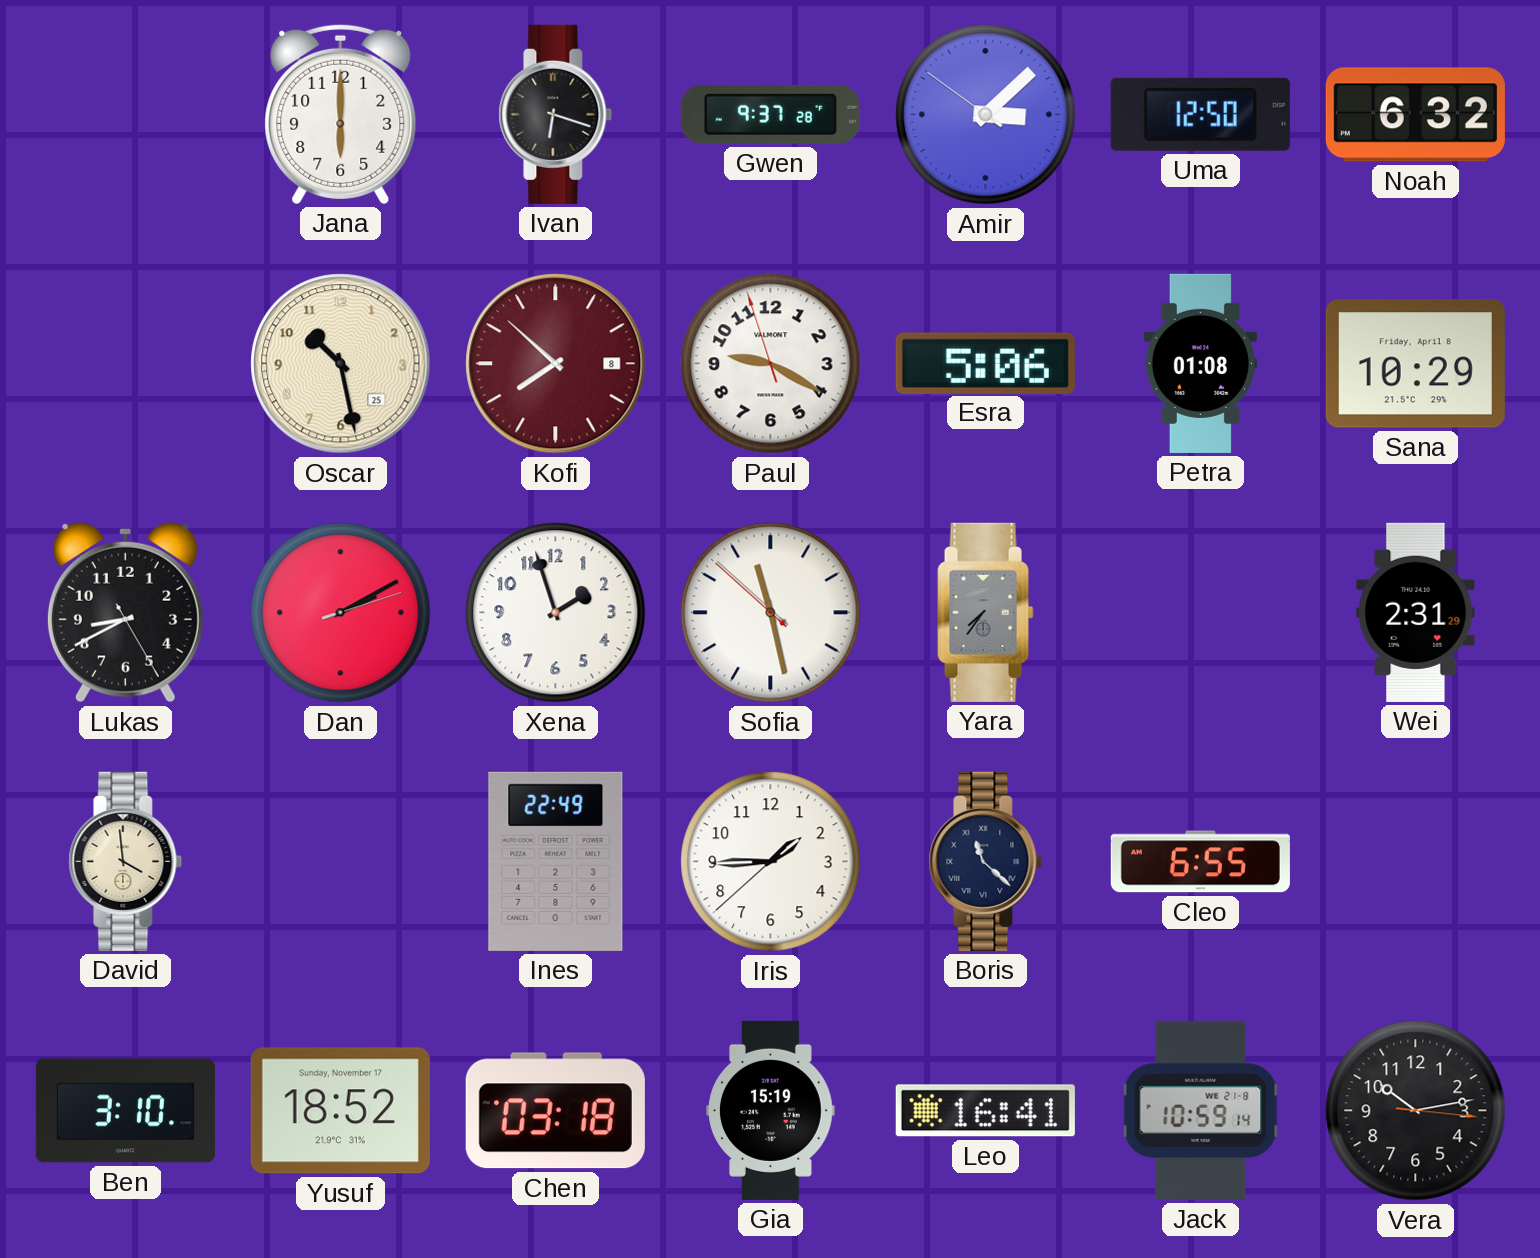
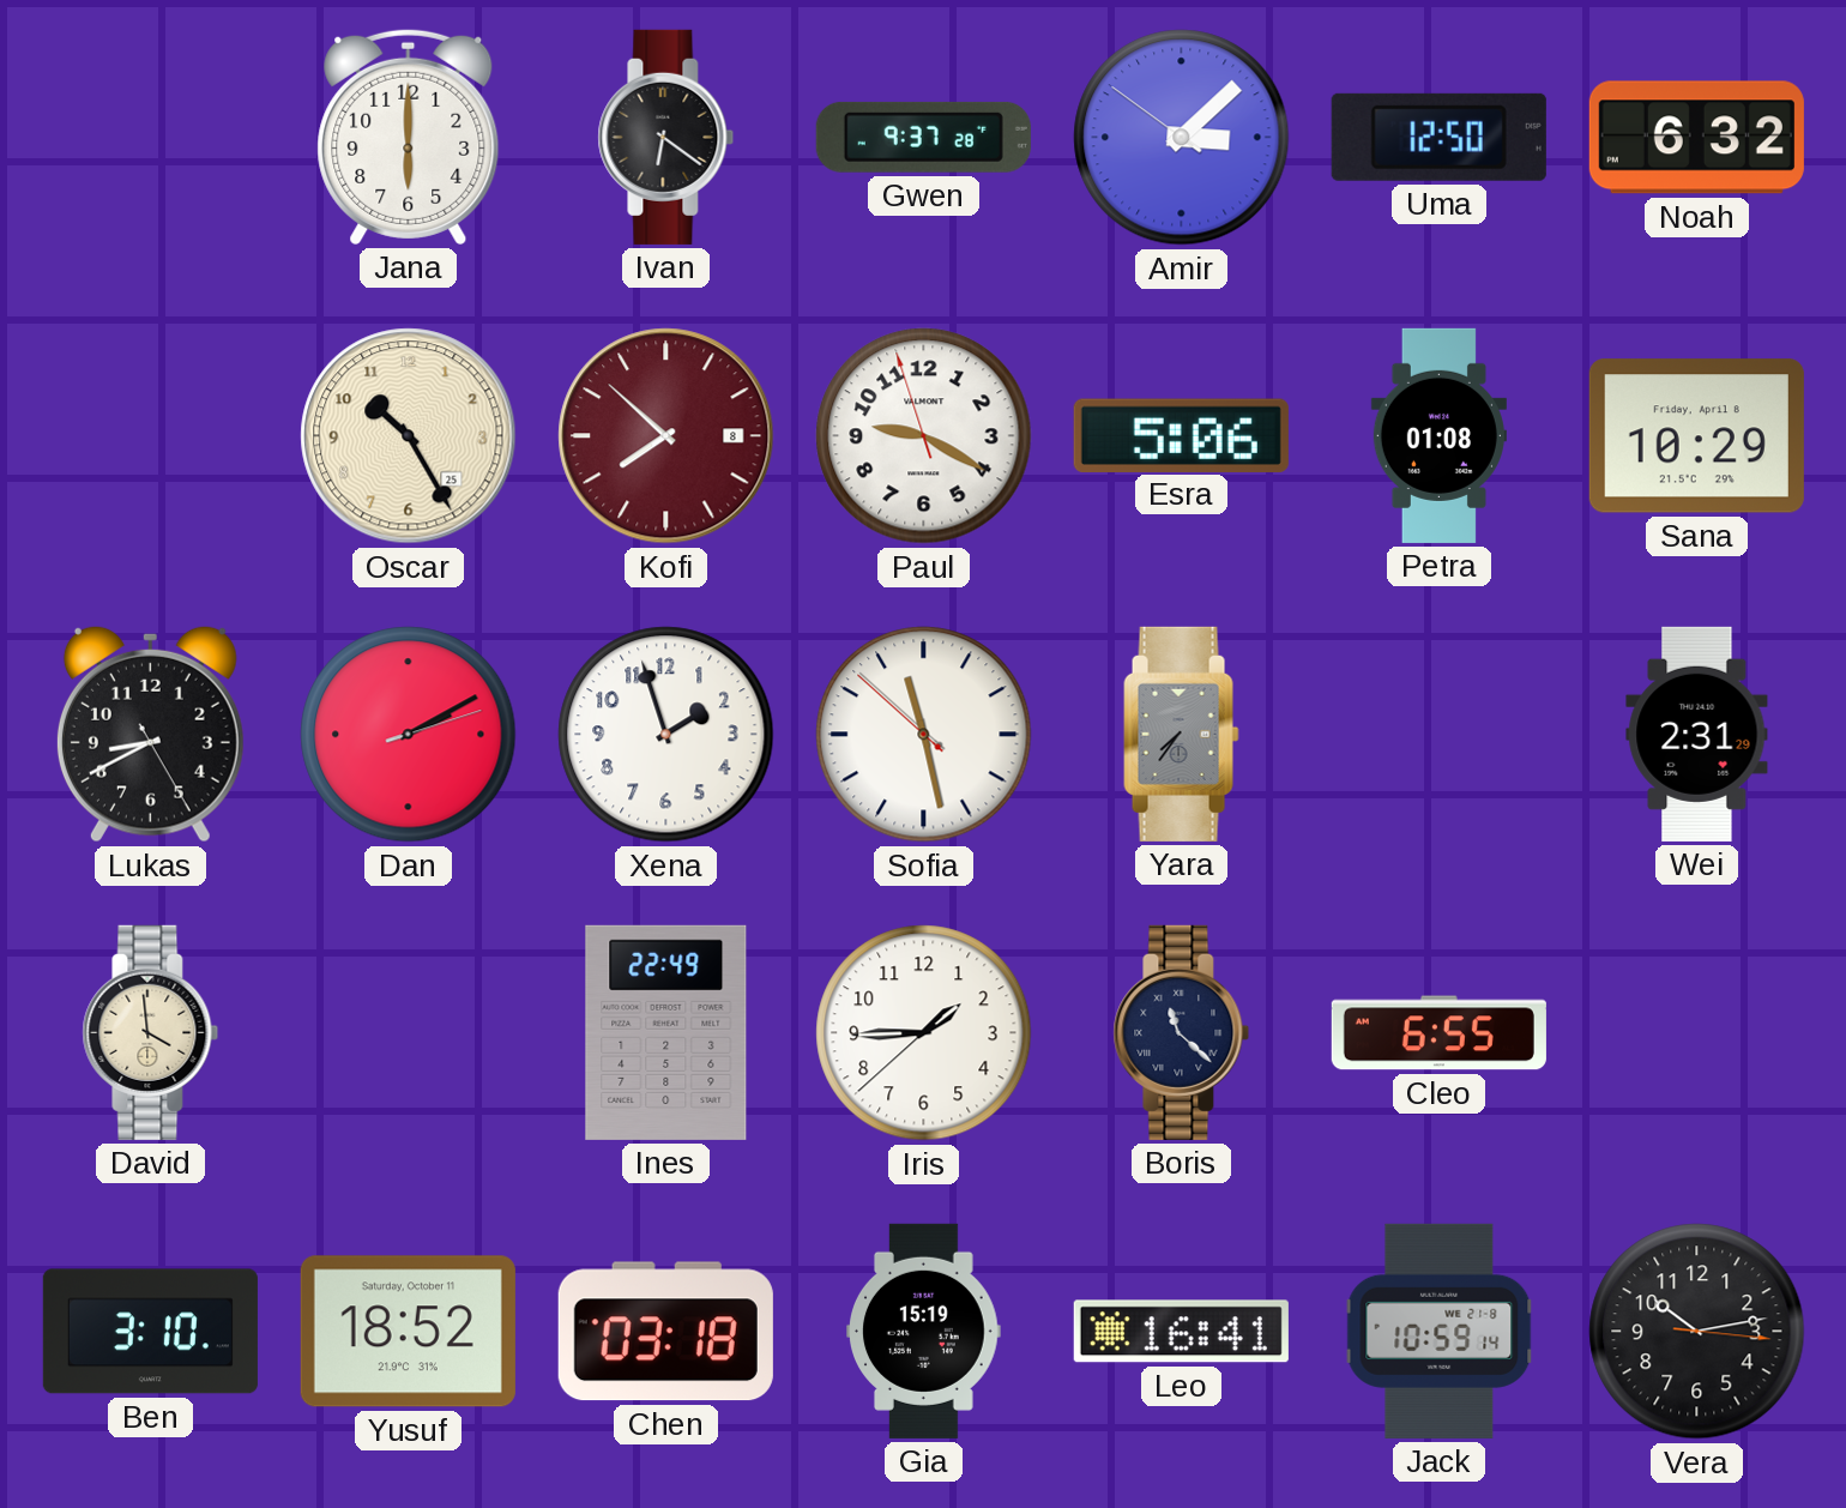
Ivan: 6:18 -> 6:21
Oscar: 10:28 -> 10:25
Yusuf date: Sunday, November 17 -> Saturday, October 11
